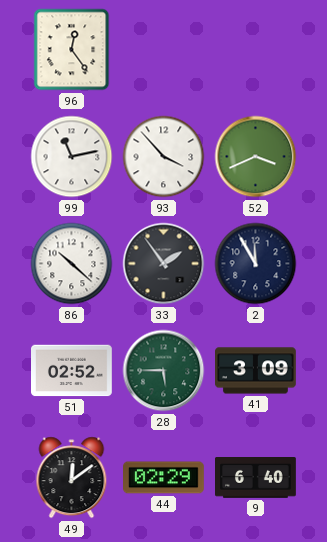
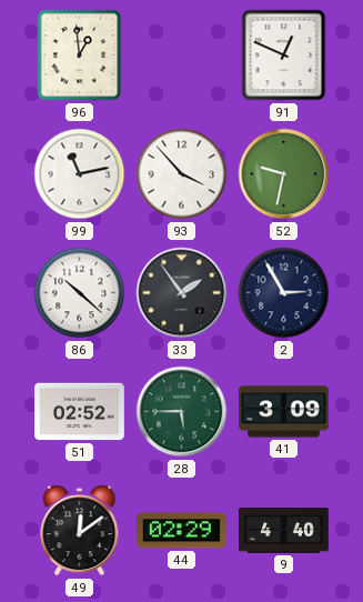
96: 12:24 -> 12:59
91: none -> 12:49
52: 3:41 -> 9:32
2: 11:55 -> 2:55
9: 6:40 -> 4:40
